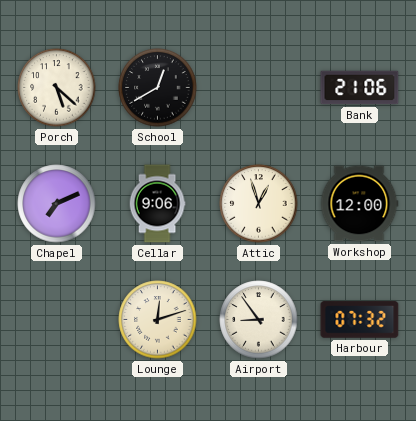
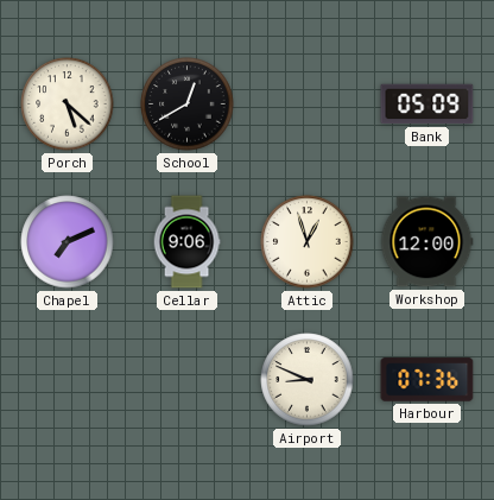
Bank: 21:06 -> 05:09
Lounge: 12:12 -> none
Airport: 8:54 -> 8:49
Harbour: 07:32 -> 07:36
